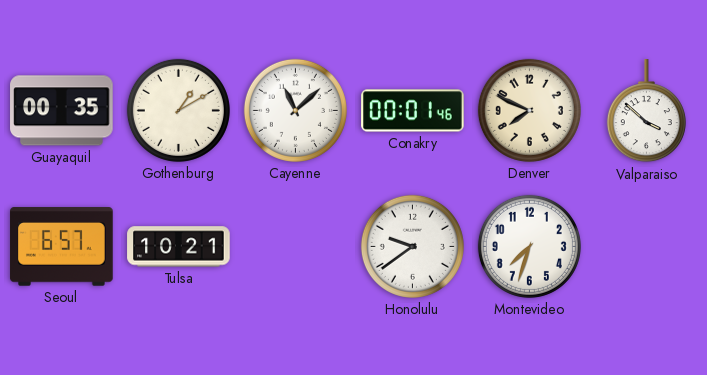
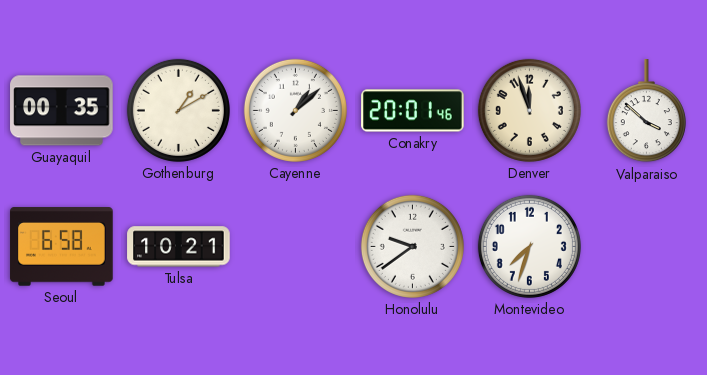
Cayenne: 11:08 -> 1:08
Conakry: 00:01 -> 20:01
Denver: 7:49 -> 11:57
Seoul: 6:57 -> 6:58
